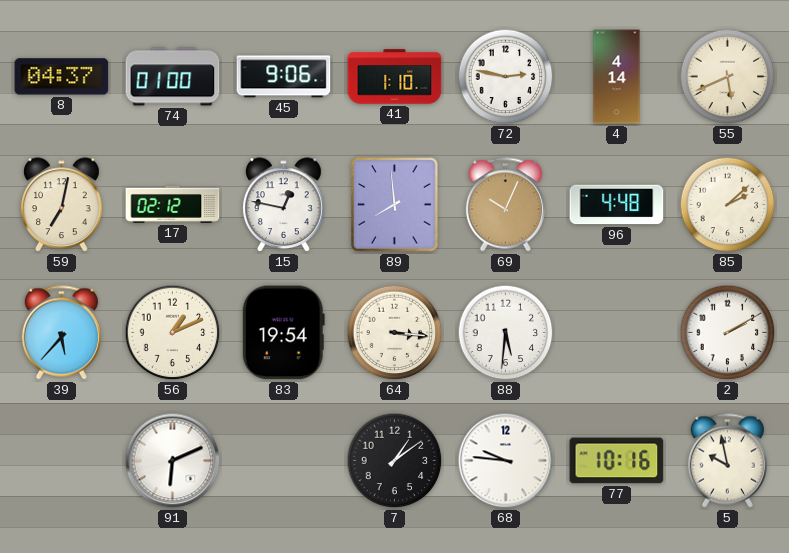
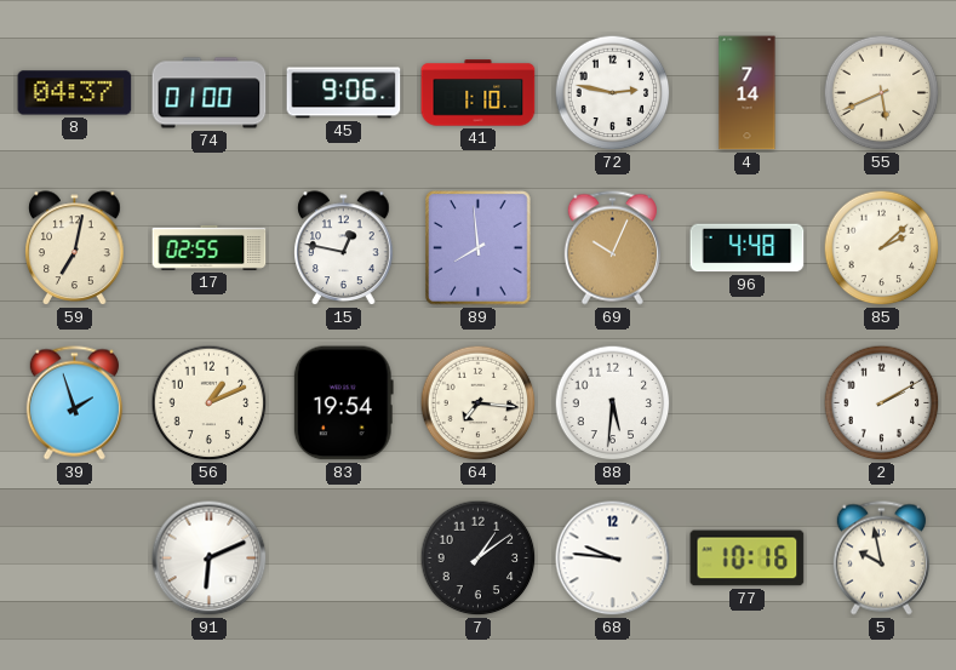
4: 4:14 -> 7:14
17: 02:12 -> 02:55
39: 5:37 -> 1:57
64: 3:16 -> 7:16
